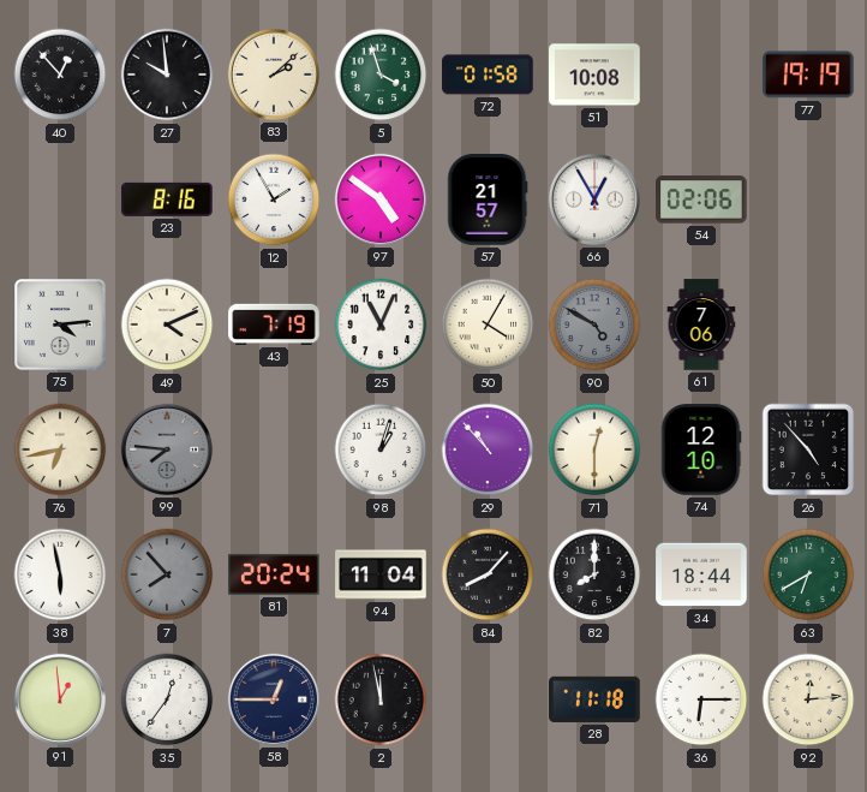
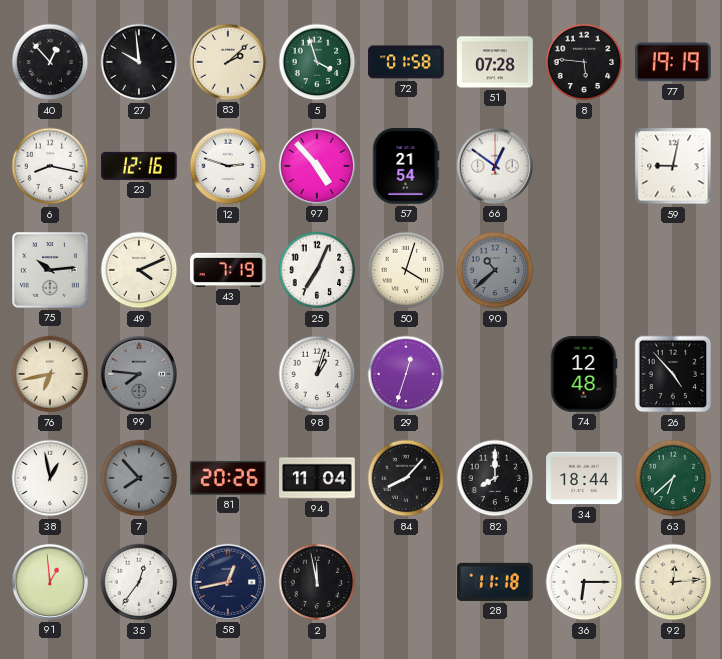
51: 10:08 -> 07:28
8: none -> 5:46
6: none -> 8:17
23: 8:16 -> 12:16
12: 1:55 -> 2:48
97: 4:51 -> 4:53
57: 21:57 -> 21:54
66: 12:55 -> 12:51
54: 02:06 -> none
59: none -> 9:02
75: 4:14 -> 10:14
25: 11:04 -> 7:04
50: 4:05 -> 4:03
90: 4:50 -> 10:38
61: 7:06 -> none
29: 10:53 -> 12:33
71: 12:30 -> none
74: 12:10 -> 12:48
38: 5:58 -> 12:58
81: 20:24 -> 20:26
63: 6:40 -> 6:38
58: 12:45 -> 12:43
